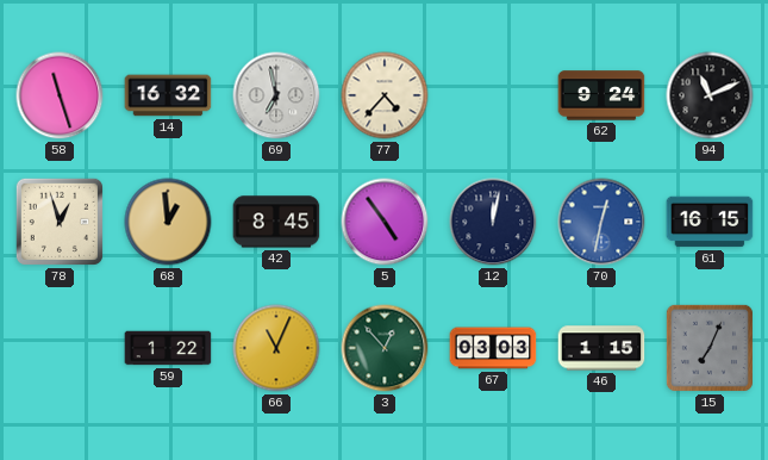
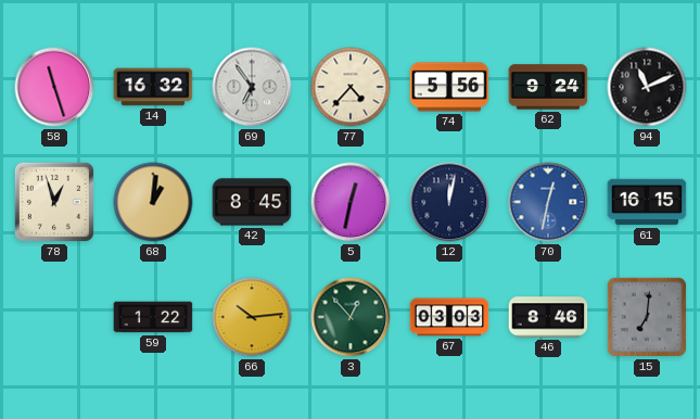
69: 6:58 -> 6:54
74: none -> 5:56
68: 12:59 -> 1:01
5: 4:54 -> 12:32
66: 11:04 -> 10:14
46: 1:15 -> 8:46
15: 7:04 -> 7:01
